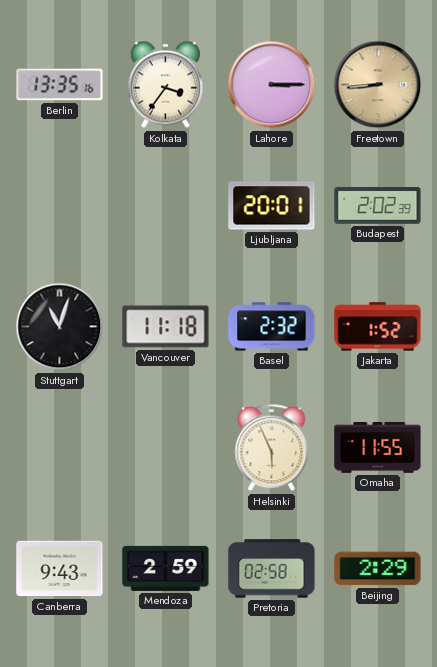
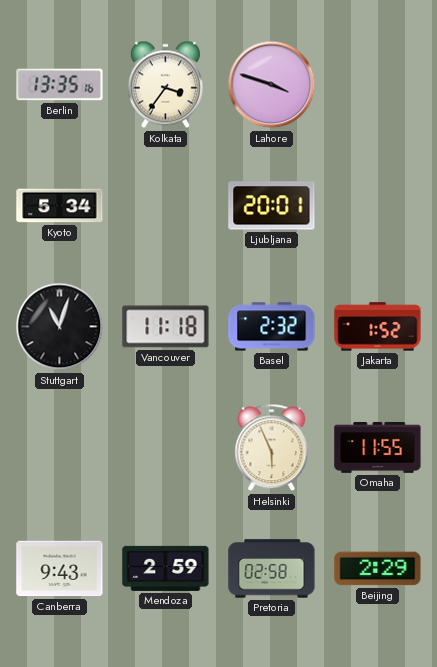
Lahore: 3:15 -> 3:48
Freetown: 8:44 -> none
Kyoto: none -> 5:34
Budapest: 2:02 -> none
